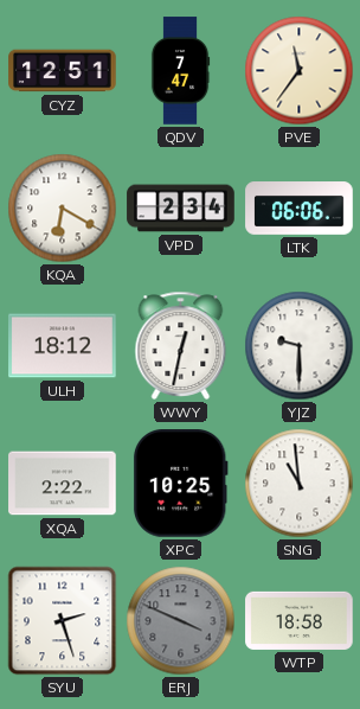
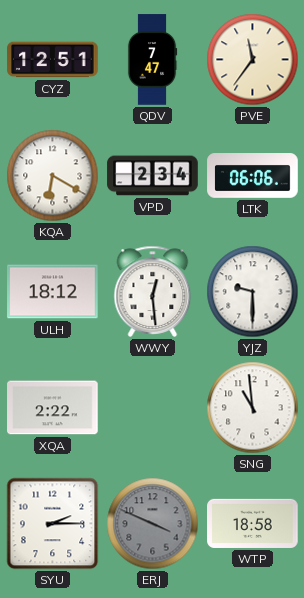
WWY: 12:32 -> 12:29
XPC: 10:25 -> none
SYU: 2:27 -> 2:15
